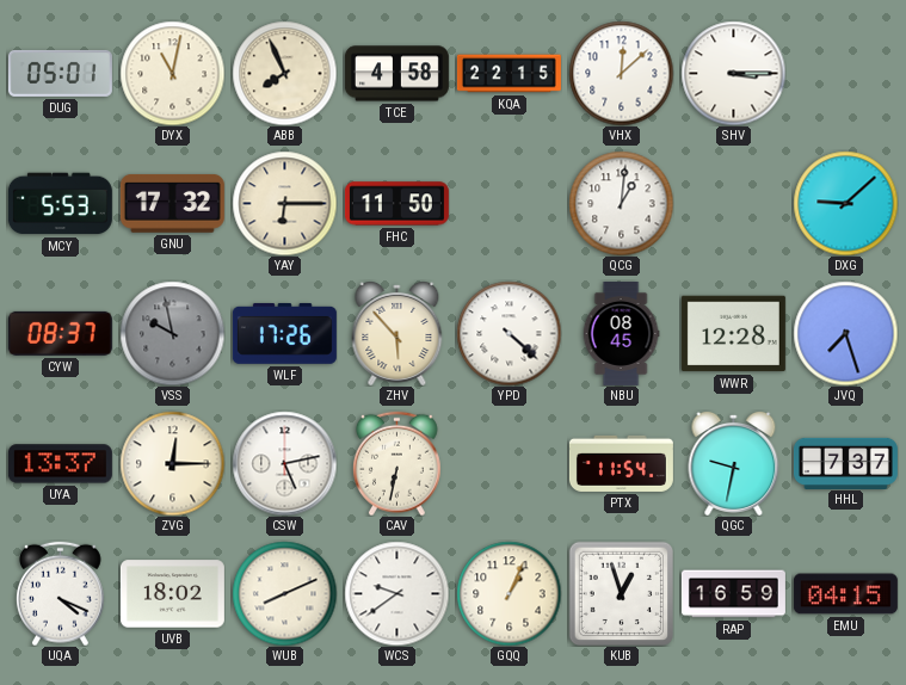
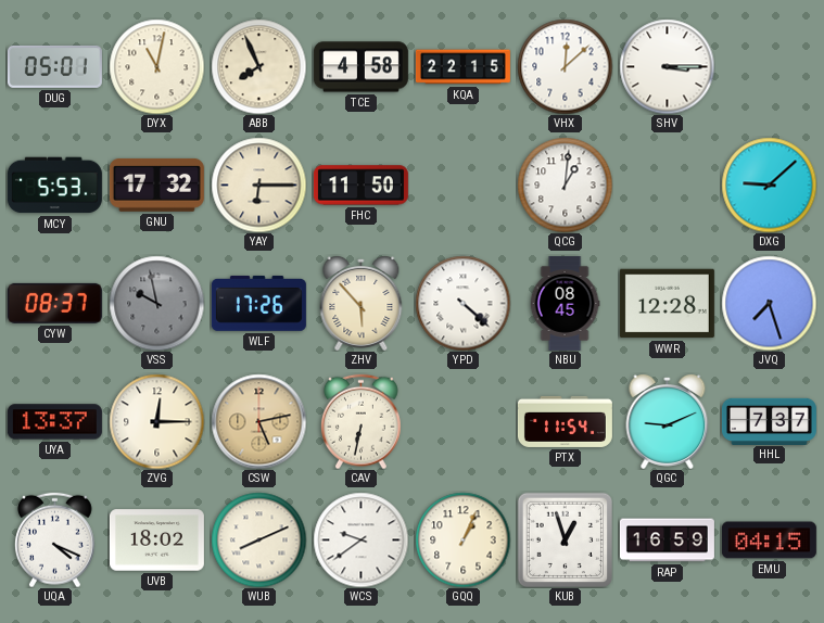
CSW dial: white -> champagne
QGC: 9:32 -> 9:11
